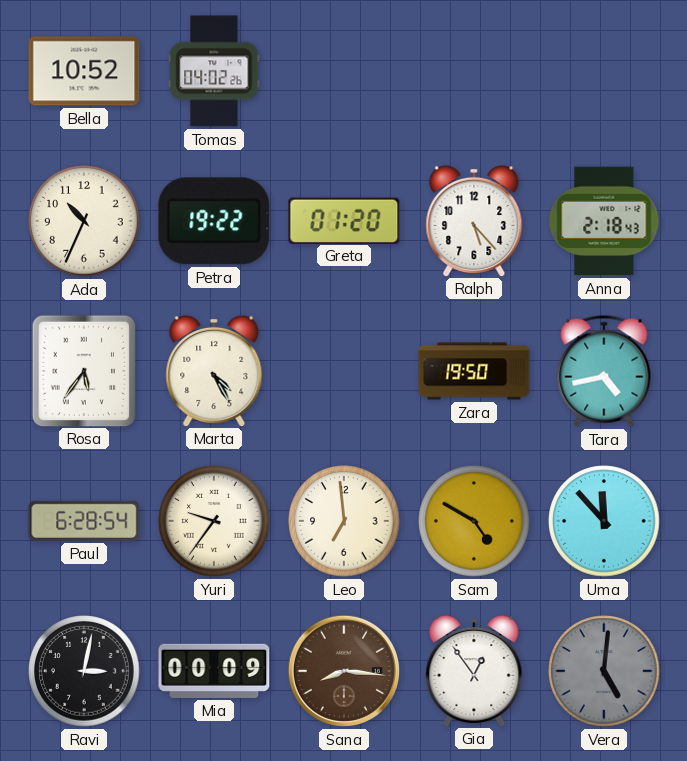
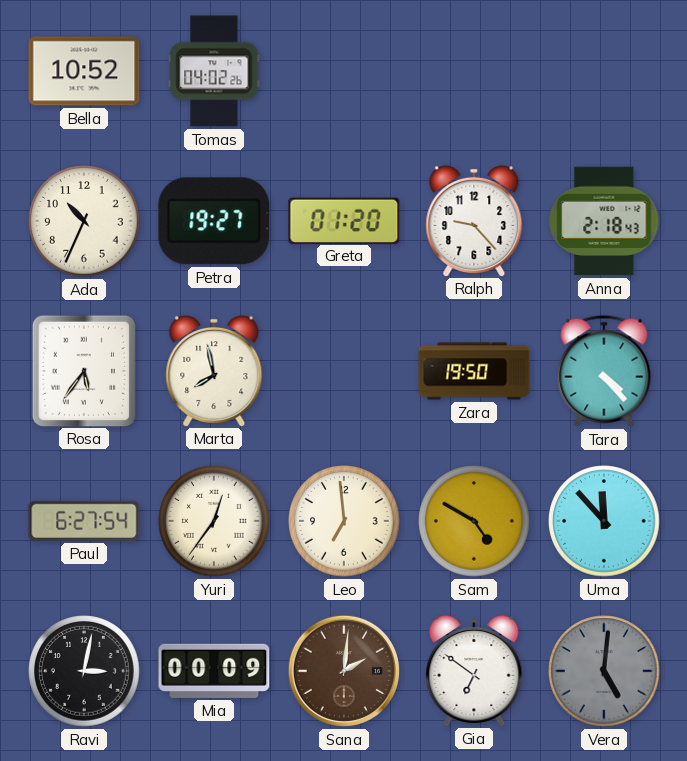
Petra: 19:22 -> 19:27
Ralph: 5:23 -> 9:23
Marta: 4:25 -> 7:58
Tara: 4:43 -> 4:23
Paul: 6:28 -> 6:27
Yuri: 9:36 -> 12:36
Sana: 8:16 -> 2:01
Gia: 12:54 -> 6:51
